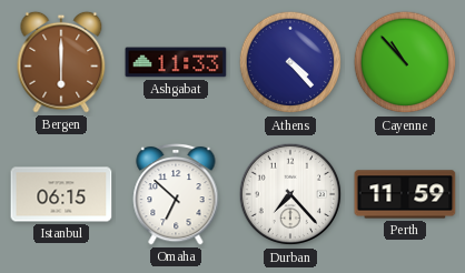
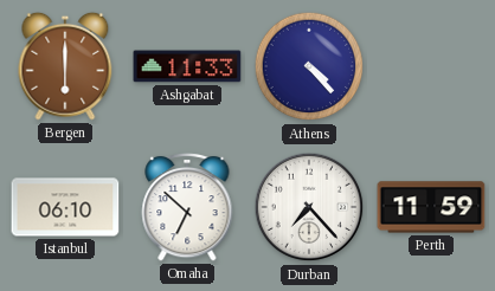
Cayenne: 10:53 -> none
Istanbul: 06:15 -> 06:10
